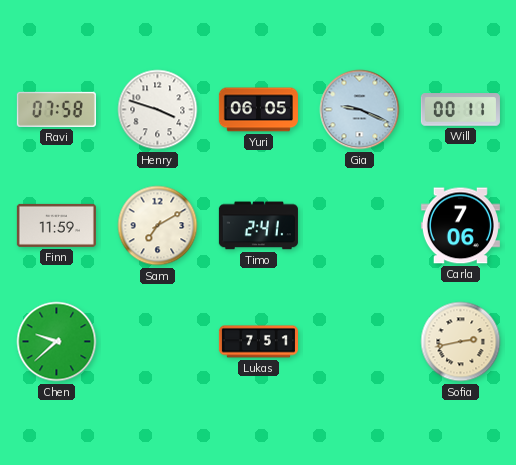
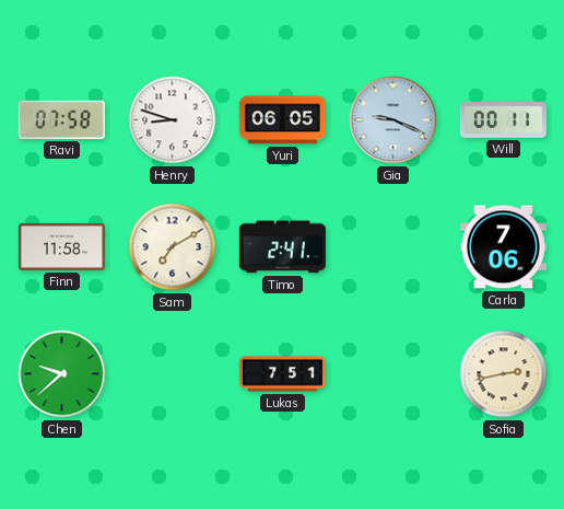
Henry: 3:48 -> 8:48
Finn: 11:59 -> 11:58
